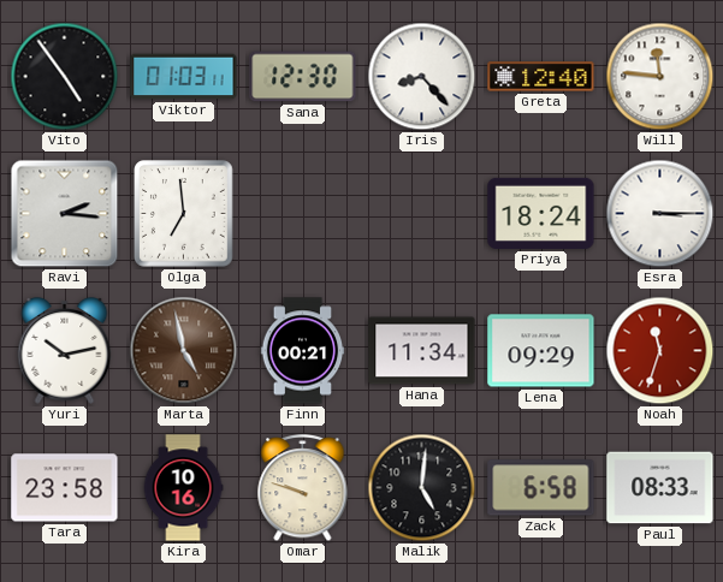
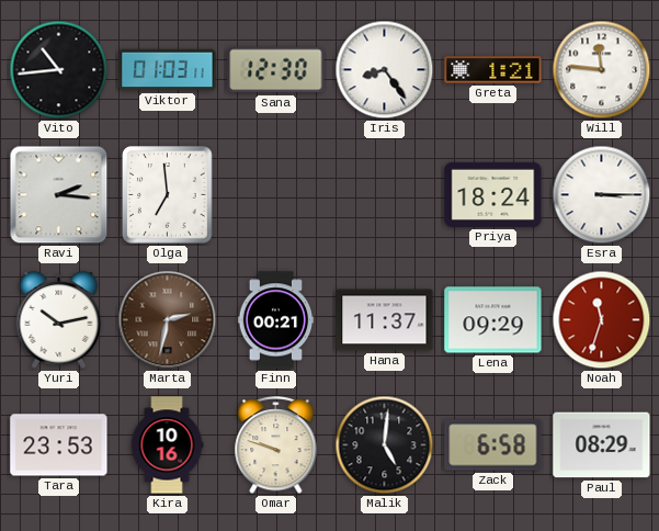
Vito: 4:54 -> 10:44
Iris: 8:23 -> 8:24
Greta: 12:40 -> 1:21
Marta: 4:58 -> 2:32
Hana: 11:34 -> 11:37
Tara: 23:58 -> 23:53
Paul: 08:33 -> 08:29
